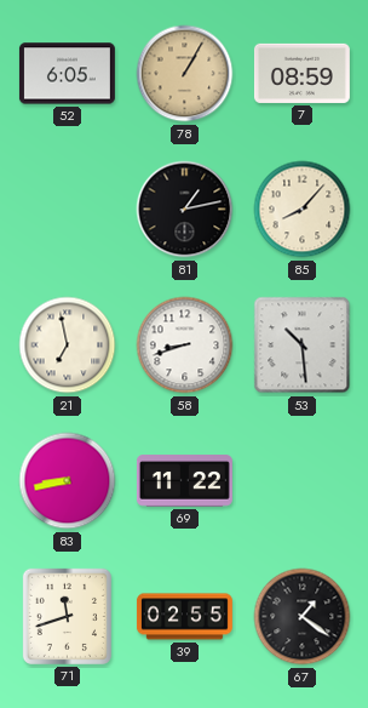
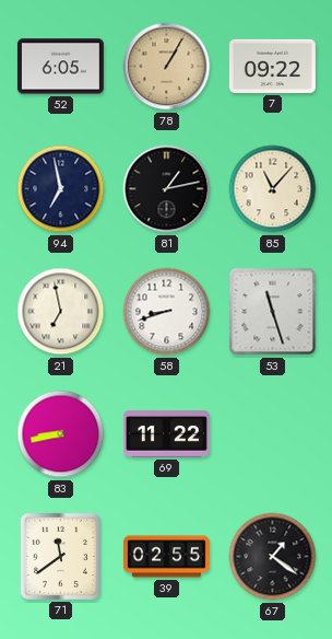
7: 08:59 -> 09:22
94: none -> 6:58
85: 8:07 -> 11:07
53: 10:29 -> 11:27
71: 11:42 -> 11:39
